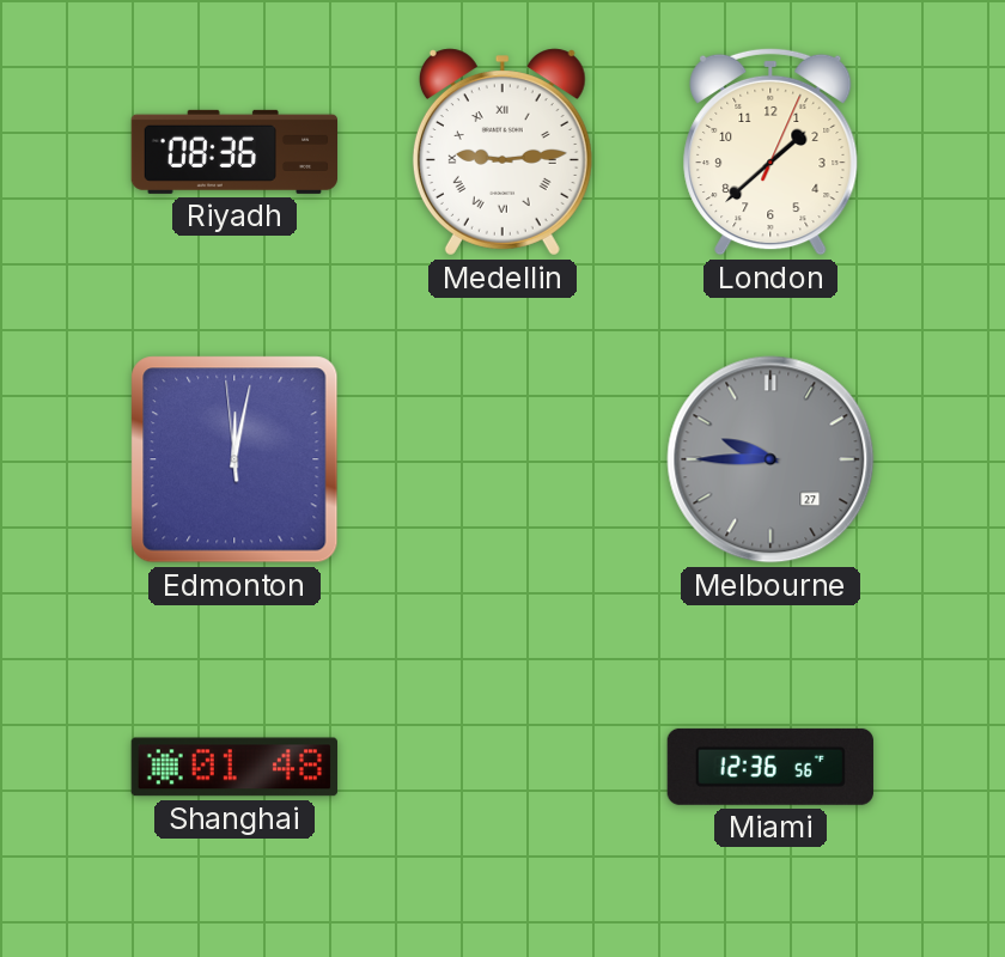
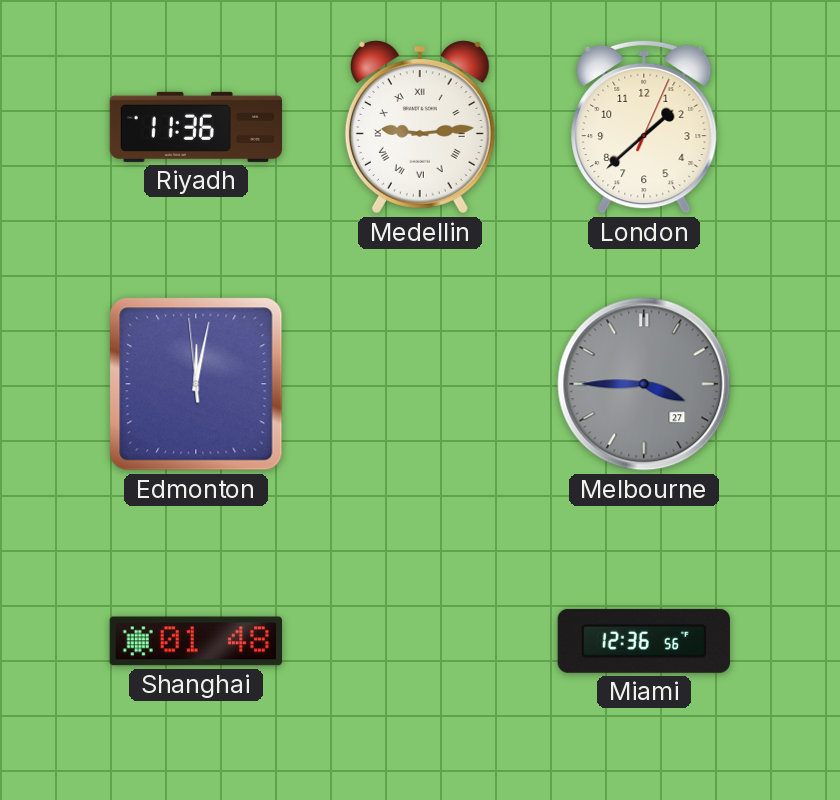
Riyadh: 08:36 -> 11:36
Melbourne: 9:45 -> 3:45
